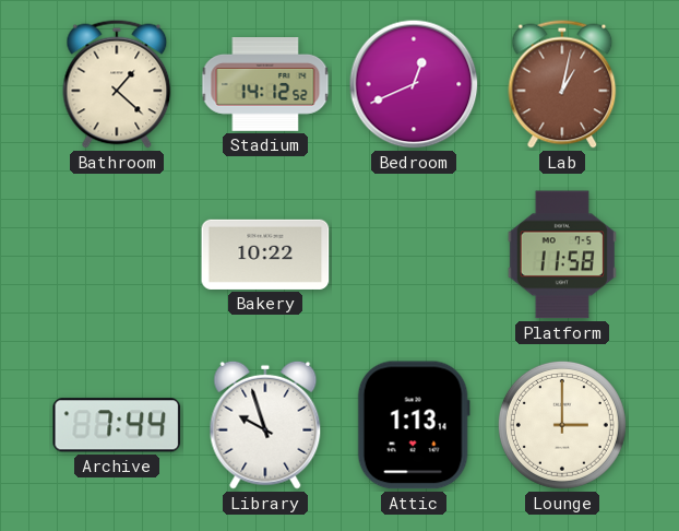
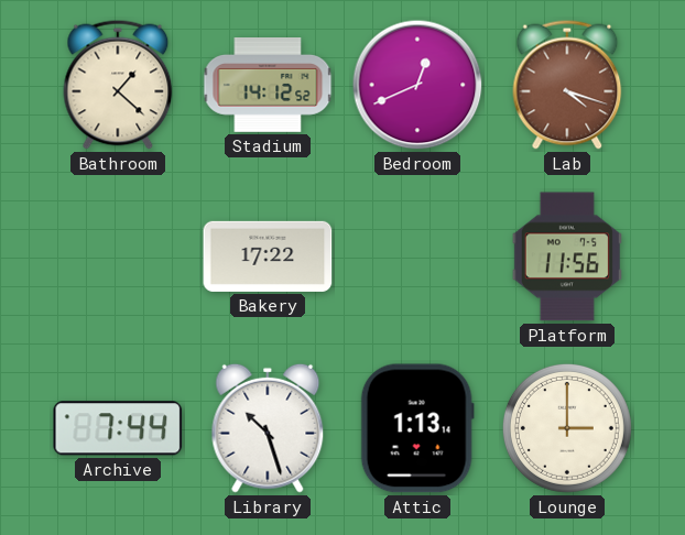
Lab: 1:02 -> 4:18
Bakery: 10:22 -> 17:22
Platform: 11:58 -> 11:56
Library: 9:57 -> 10:27
